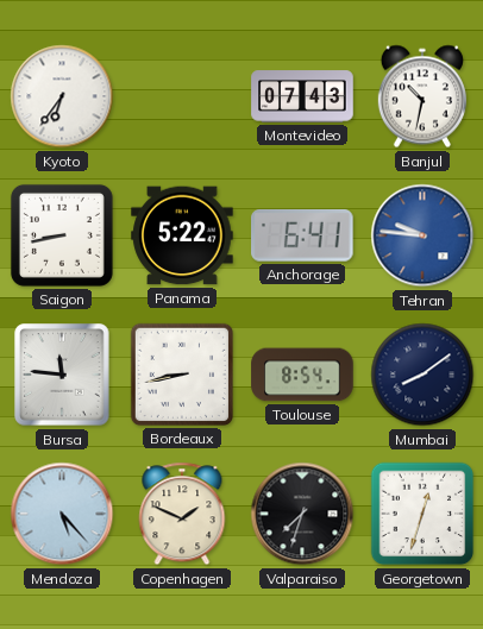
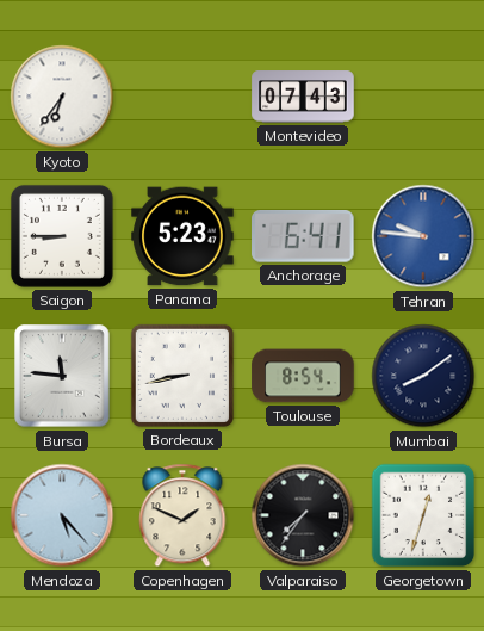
Banjul: 10:32 -> none
Saigon: 8:43 -> 8:45
Panama: 5:22 -> 5:23
Valparaiso: 7:33 -> 7:36
